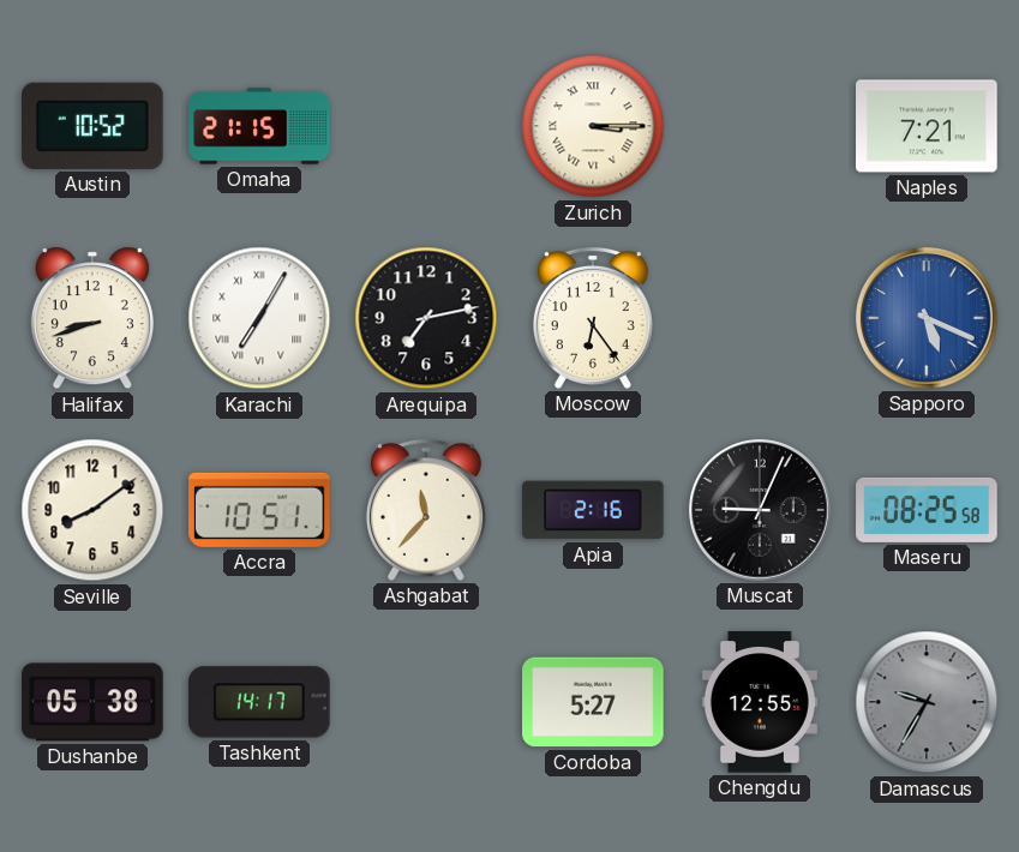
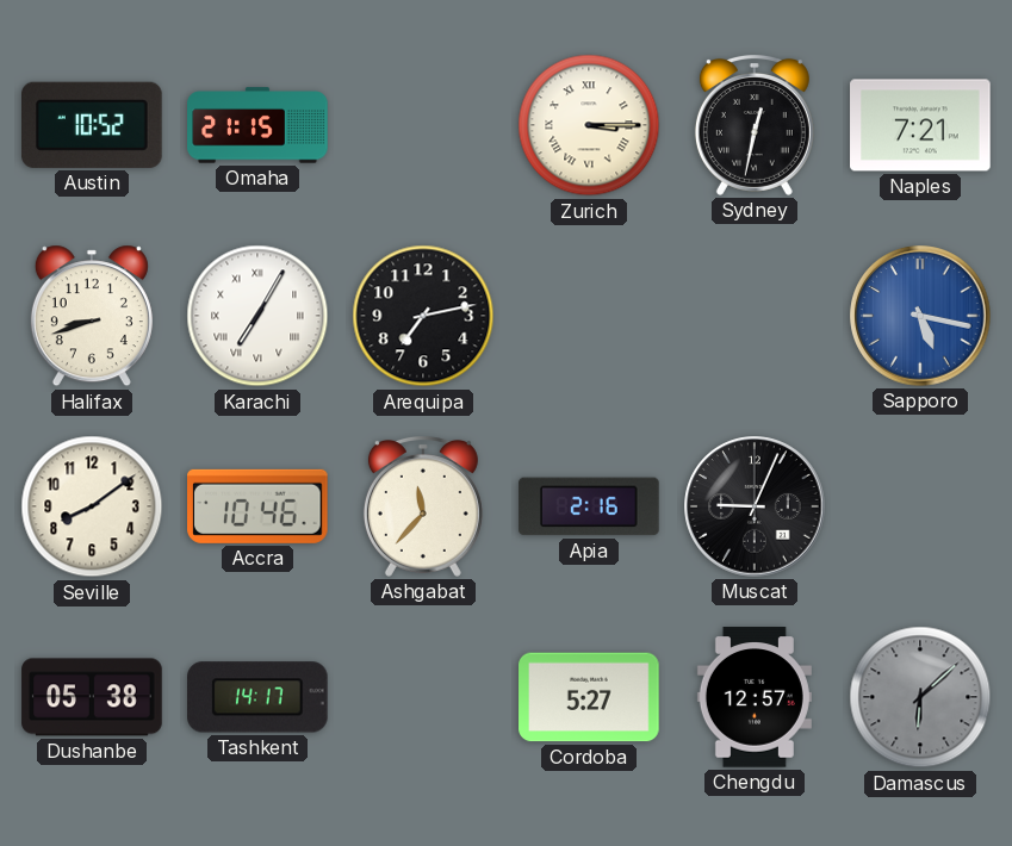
Sydney: none -> 12:32
Moscow: 6:24 -> none
Sapporo: 5:19 -> 5:17
Accra: 10:51 -> 10:46
Maseru: 08:25 -> none
Chengdu: 12:55 -> 12:57
Damascus: 9:35 -> 6:08
